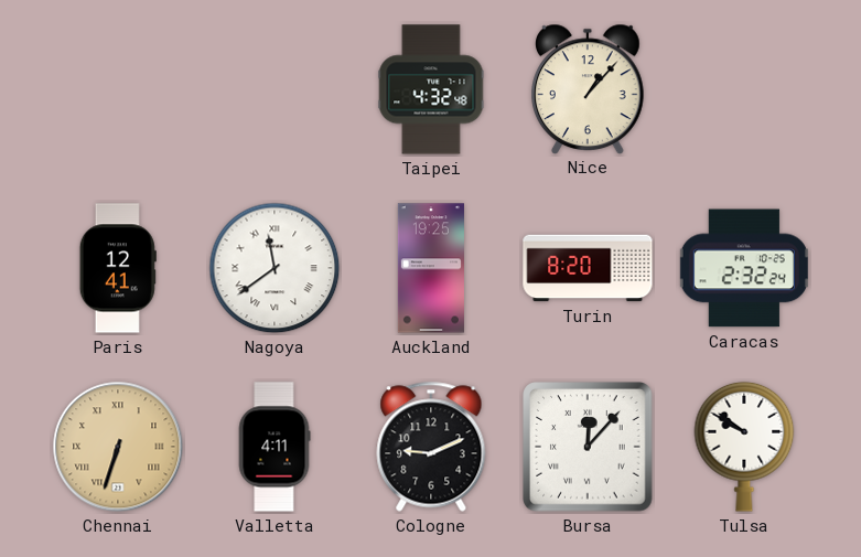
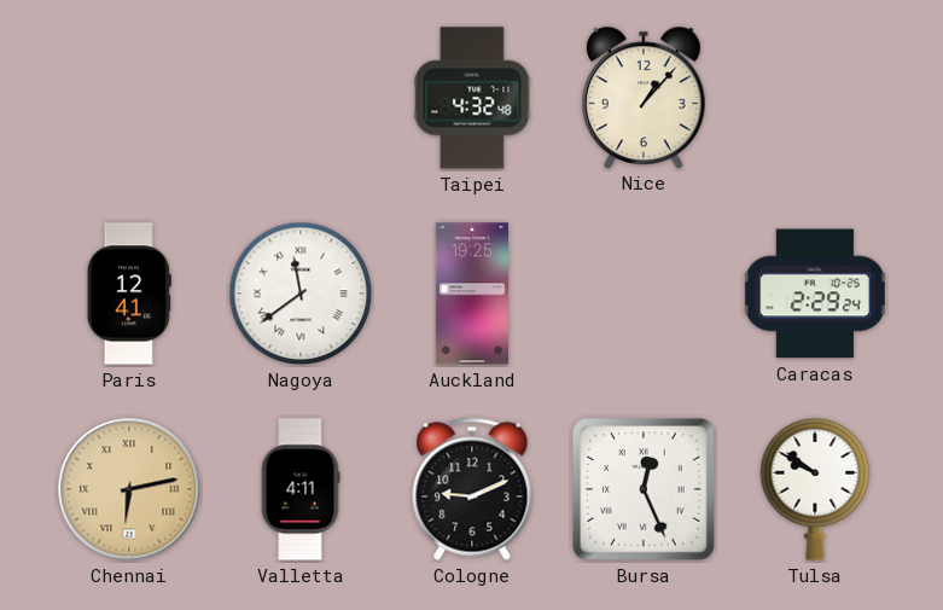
Turin: 8:20 -> none
Caracas: 2:32 -> 2:29
Chennai: 6:33 -> 6:13
Bursa: 12:07 -> 12:26
